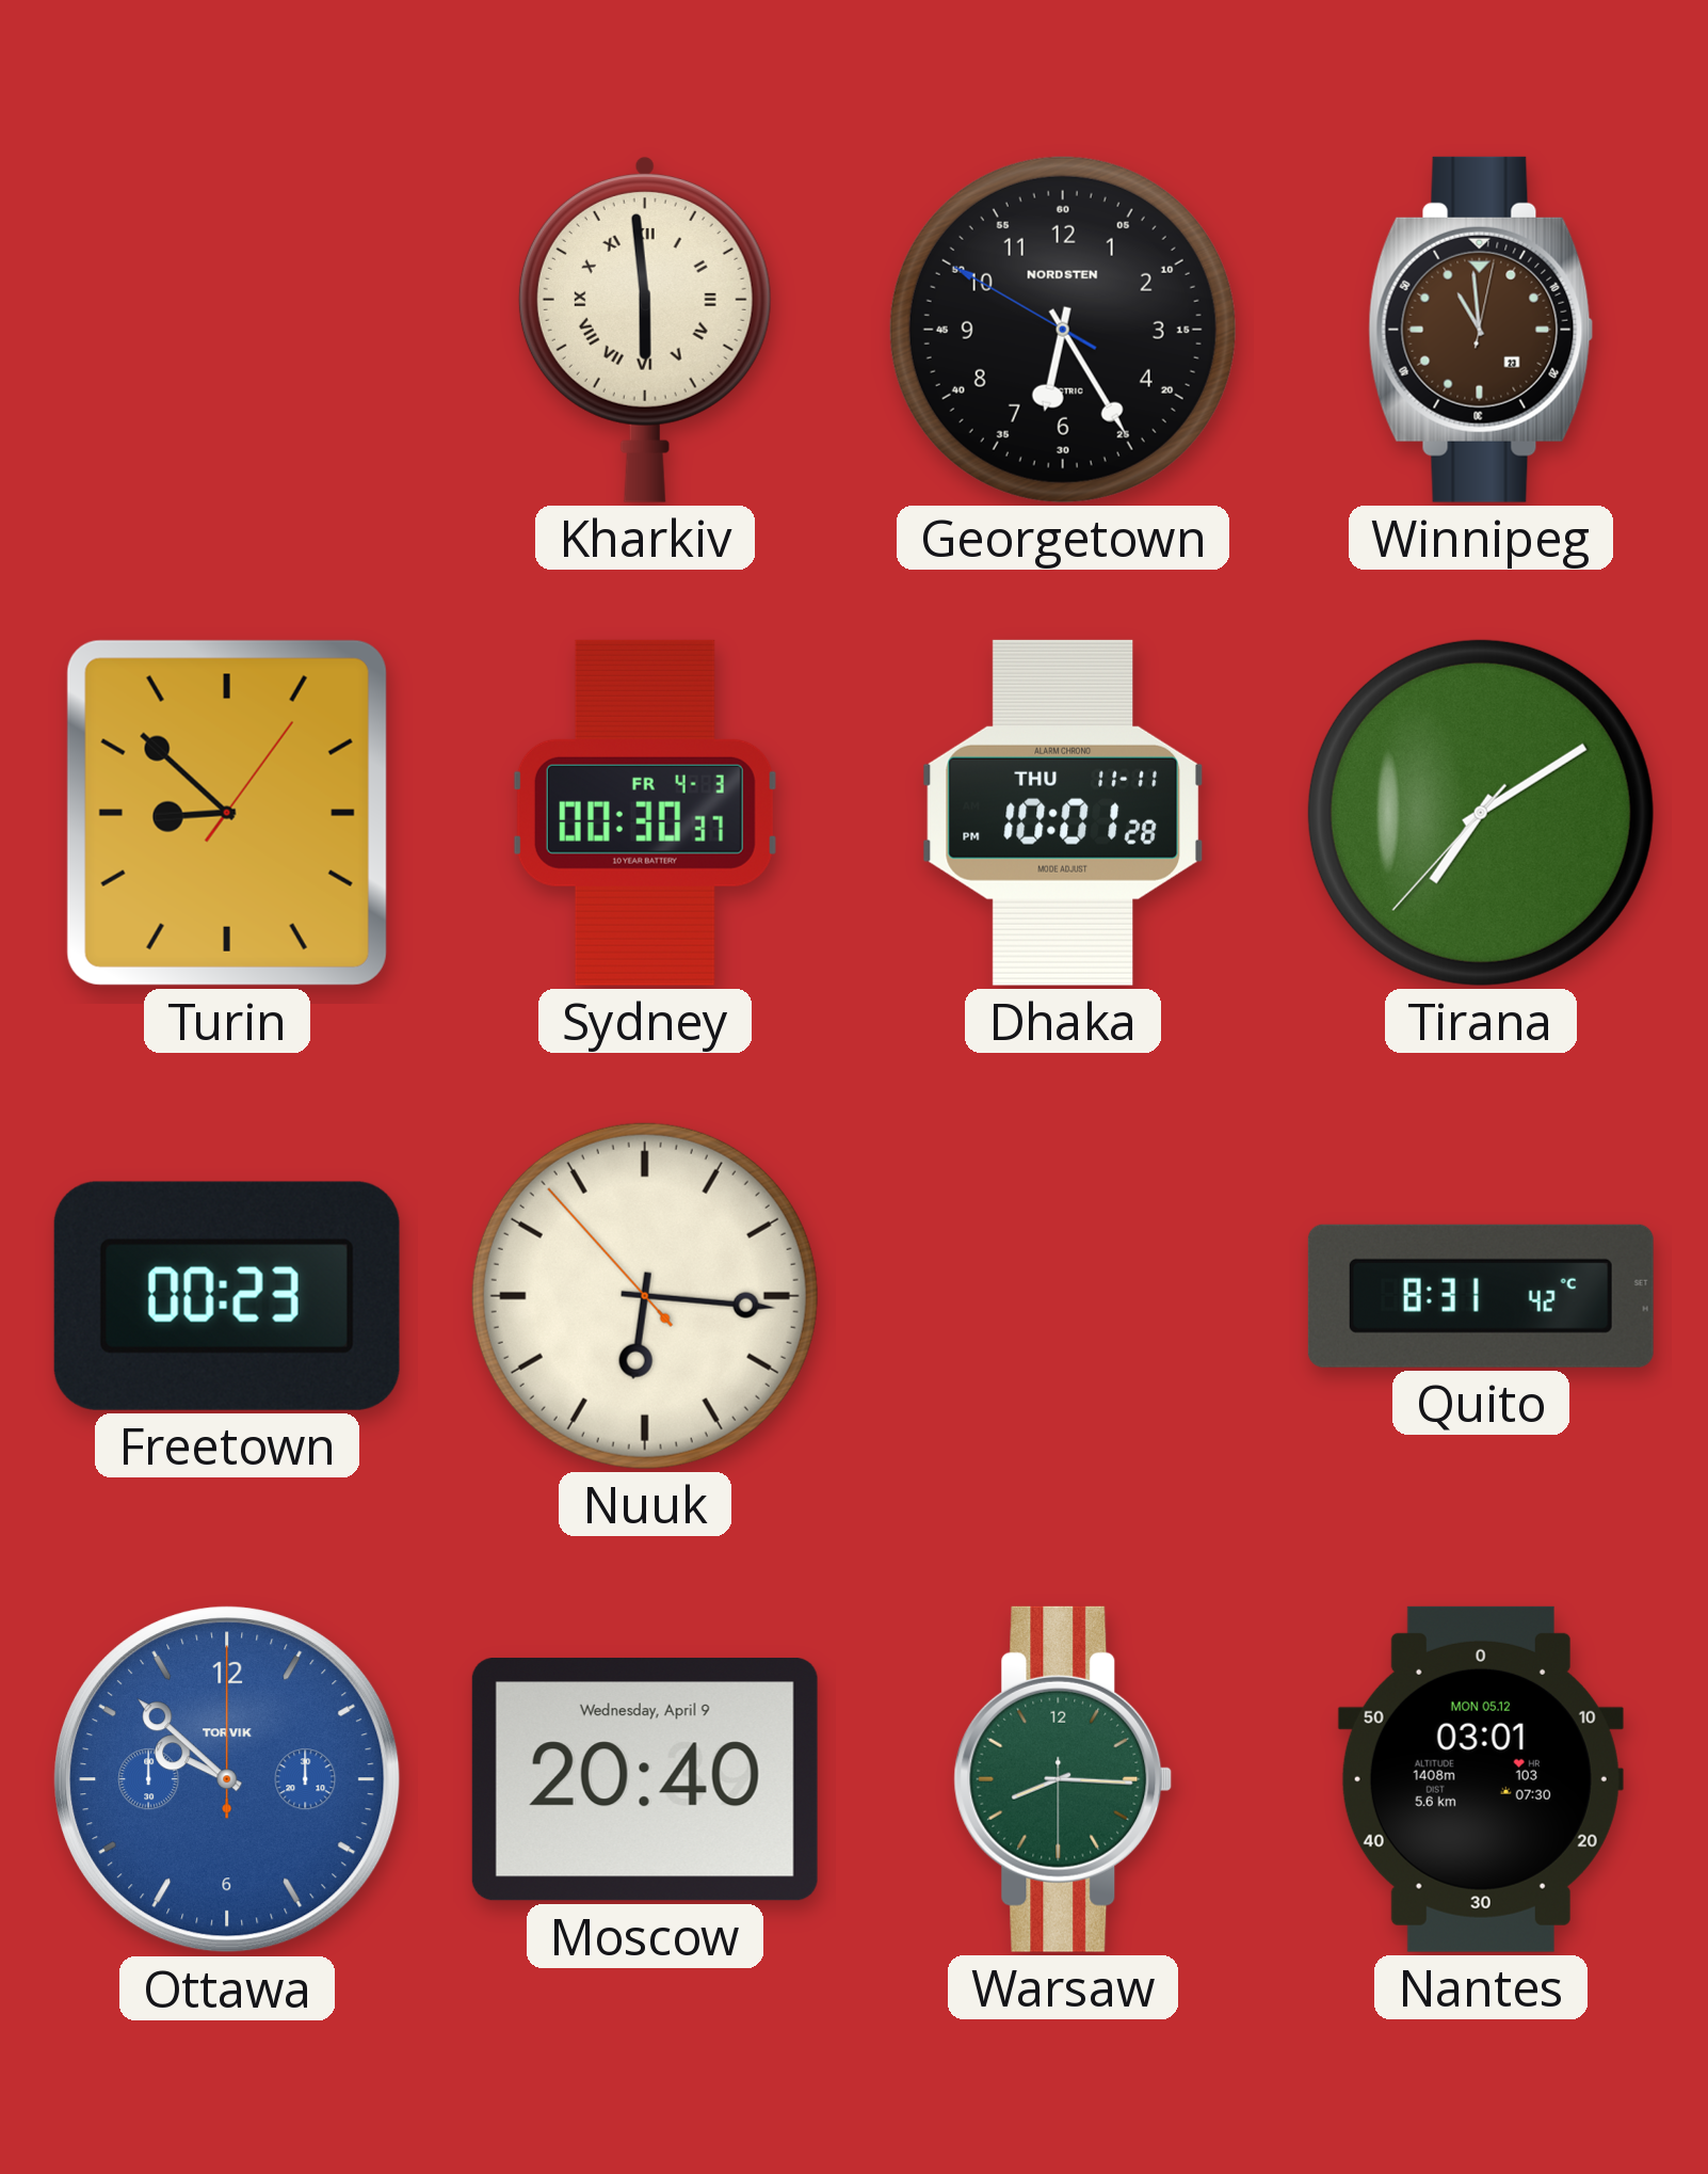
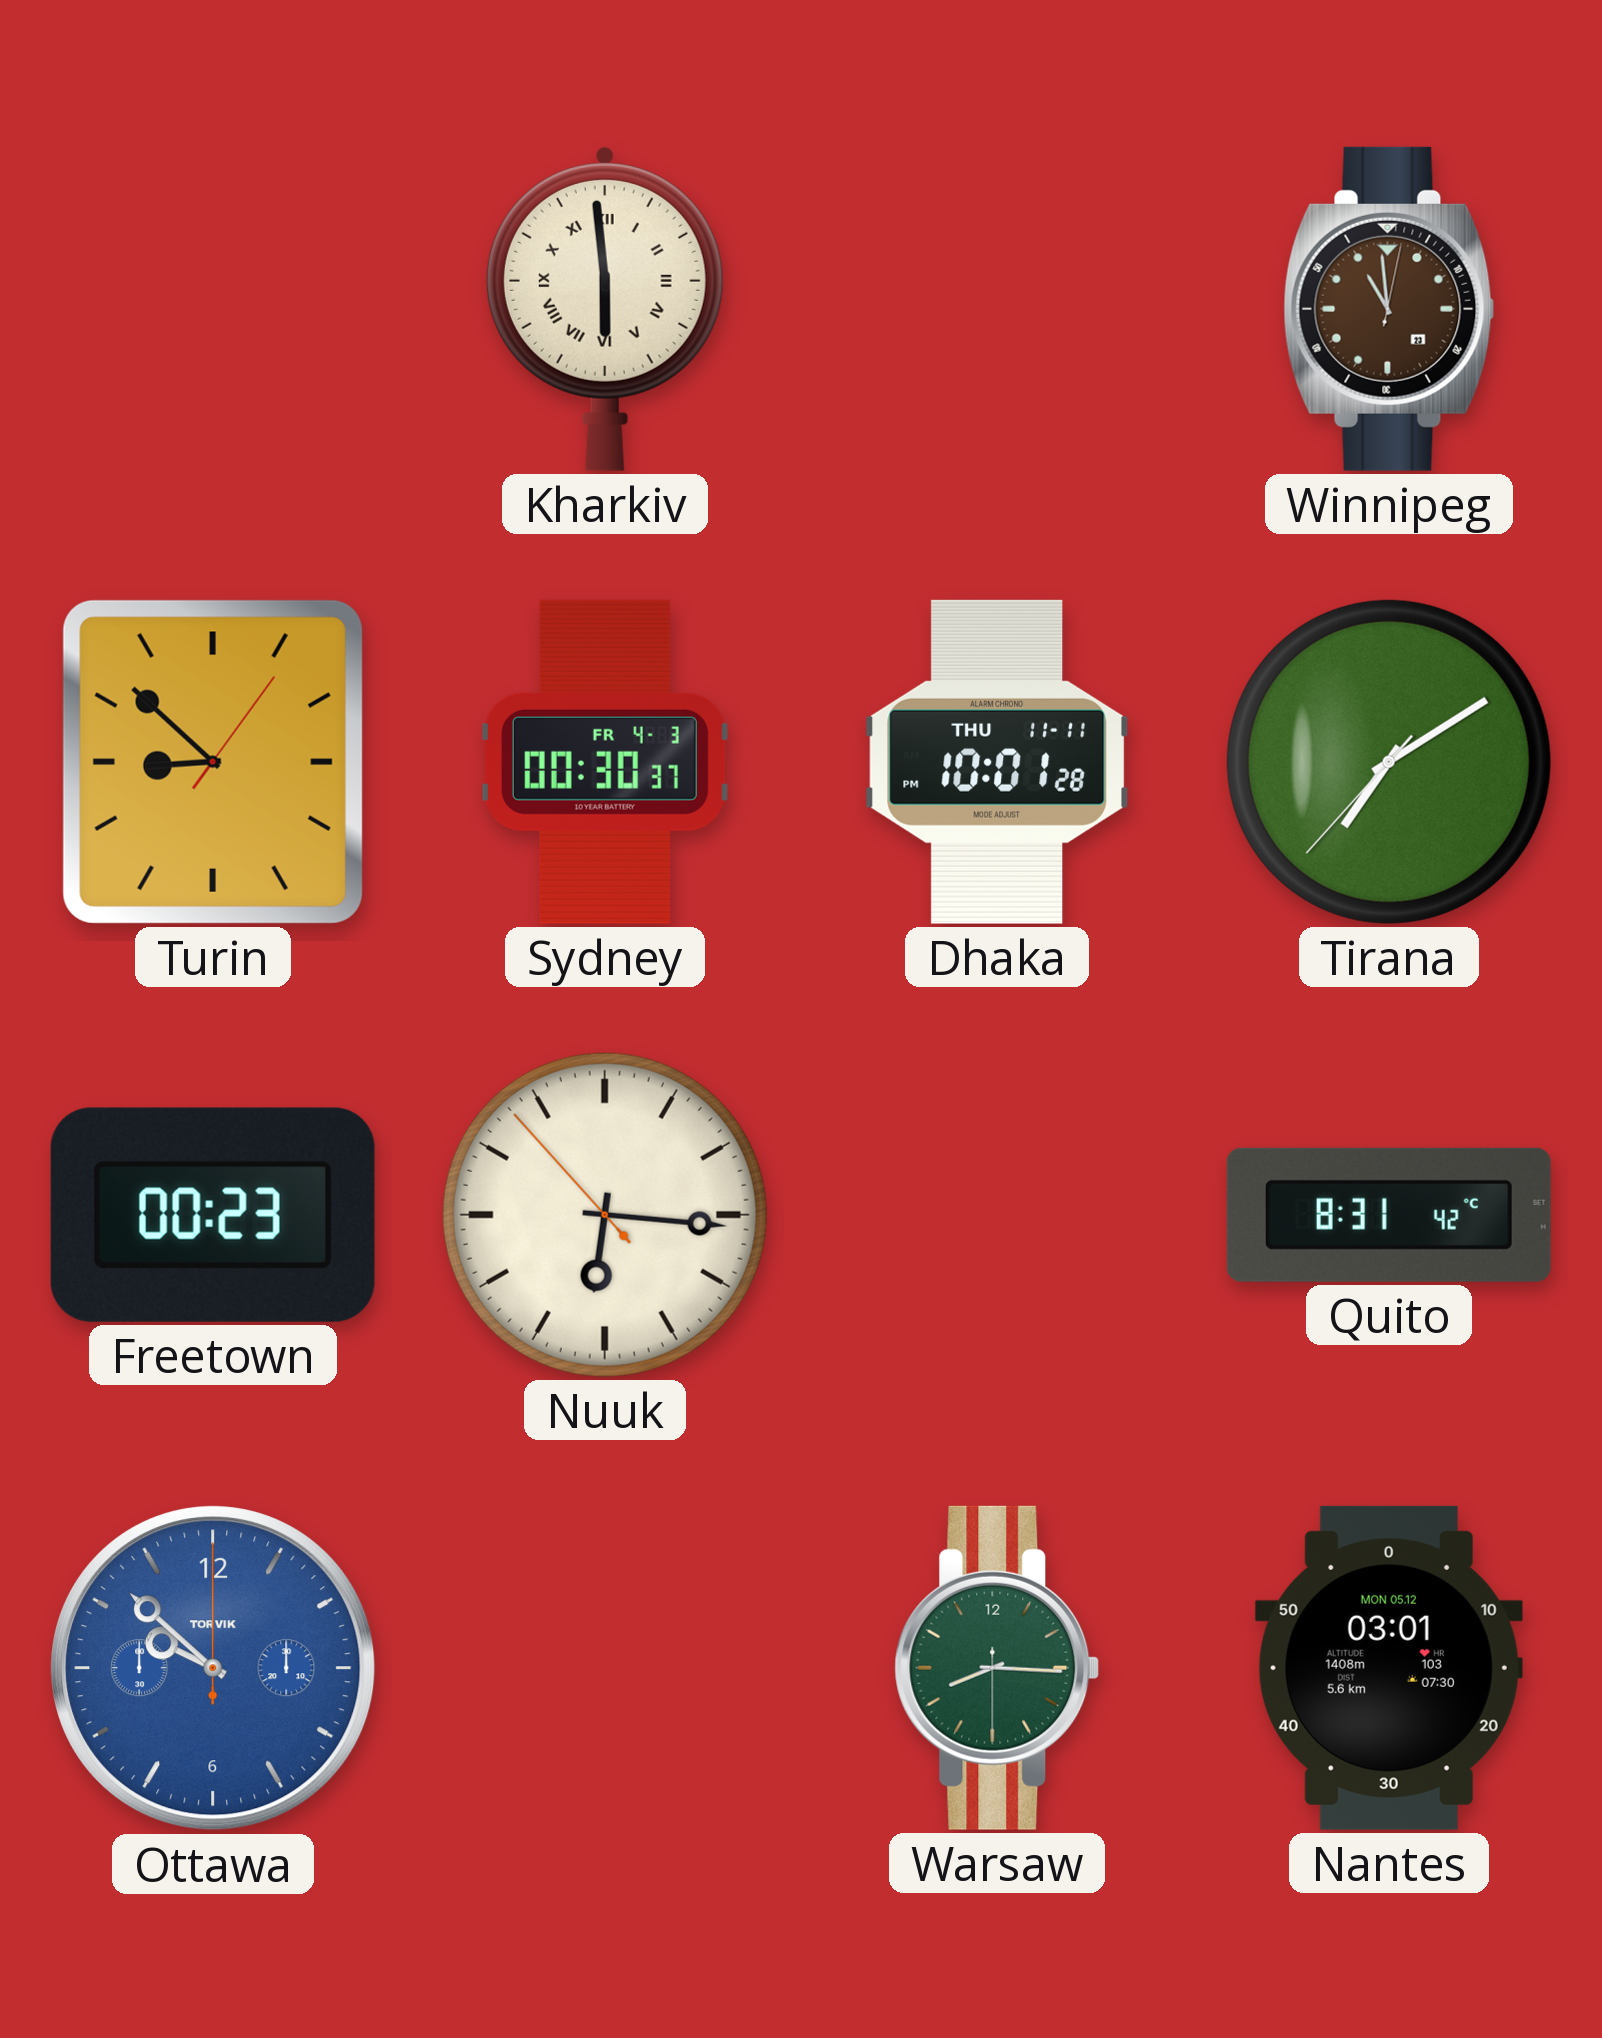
Georgetown: 6:24 -> none
Moscow: 20:40 -> none
